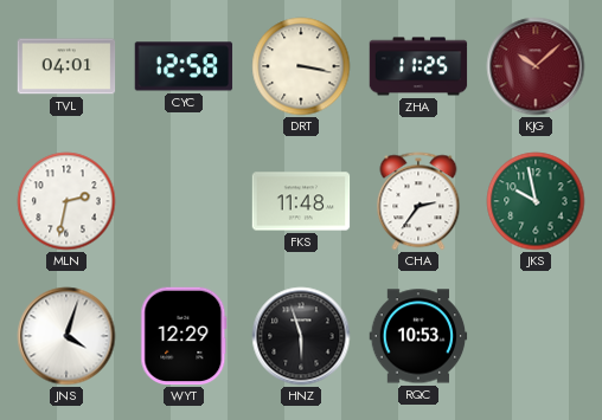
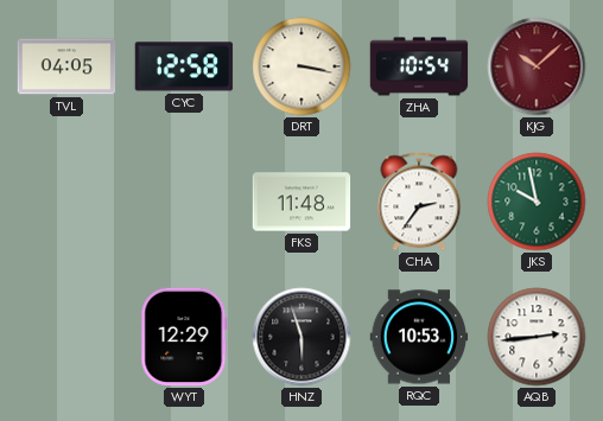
TVL: 04:01 -> 04:05
ZHA: 11:25 -> 10:54
MLN: 2:32 -> none
JNS: 4:03 -> none
AQB: none -> 2:44
